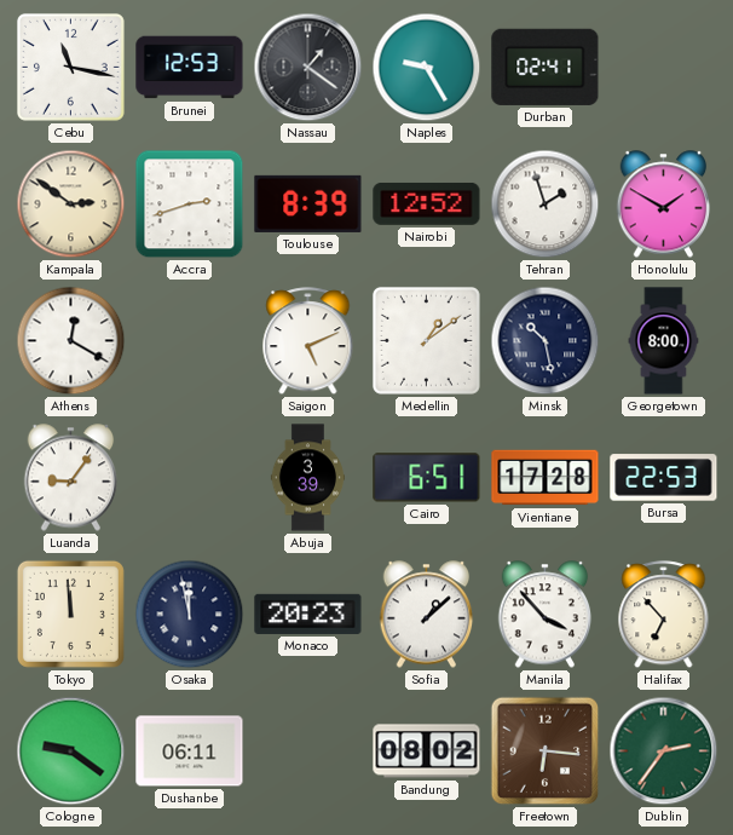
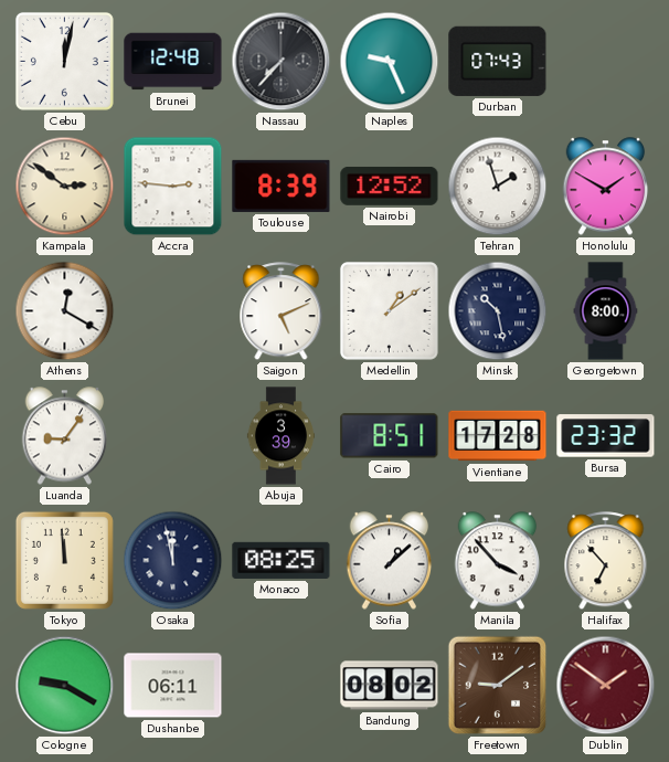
Cebu: 11:17 -> 12:02
Brunei: 12:53 -> 12:48
Nassau: 1:21 -> 7:37
Naples: 9:25 -> 9:26
Durban: 02:41 -> 07:43
Accra: 2:42 -> 2:46
Cairo: 6:51 -> 8:51
Bursa: 22:53 -> 23:32
Monaco: 20:23 -> 08:25
Cologne: 9:21 -> 9:20
Freetown: 6:16 -> 9:09
Dublin: 2:36 -> 1:51
Dublin dial: green -> burgundy
